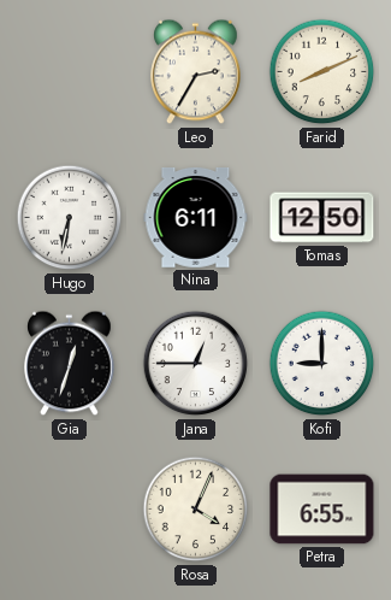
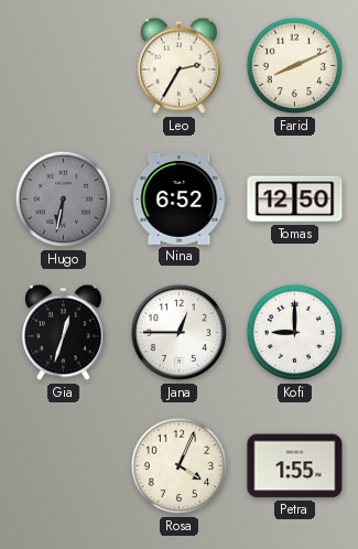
Hugo dial: white -> grey
Nina: 6:11 -> 6:52
Petra: 6:55 -> 1:55
